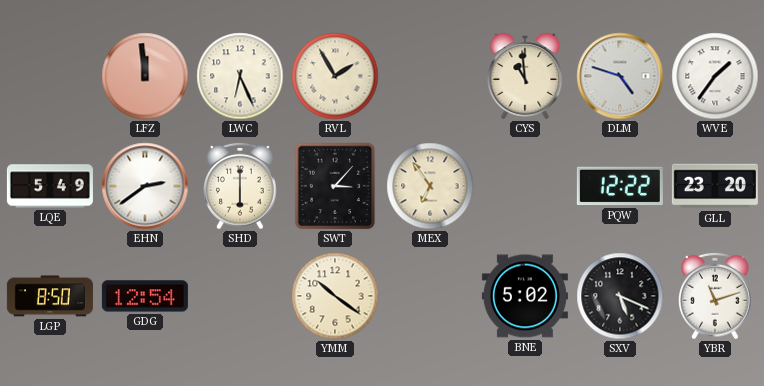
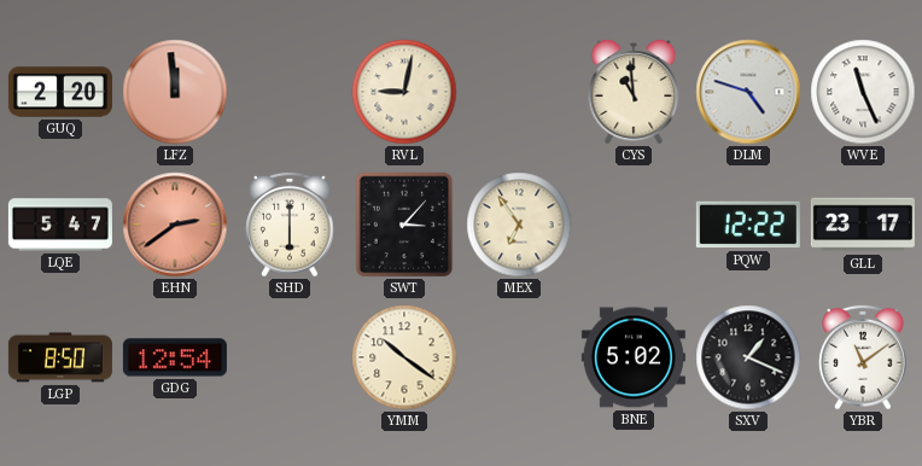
GUQ: none -> 2:20
LWC: 6:26 -> none
RVL: 1:55 -> 9:02
WVE: 1:36 -> 11:26
LQE: 5:49 -> 5:47
EHN dial: white -> salmon
GLL: 23:20 -> 23:17
SXV: 5:19 -> 1:19
YBR: 11:12 -> 11:09
